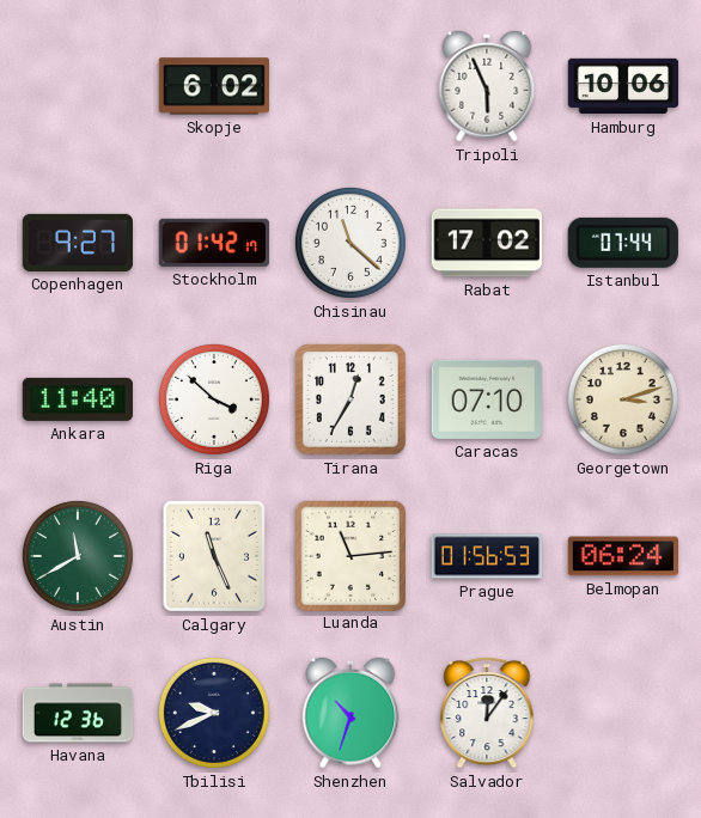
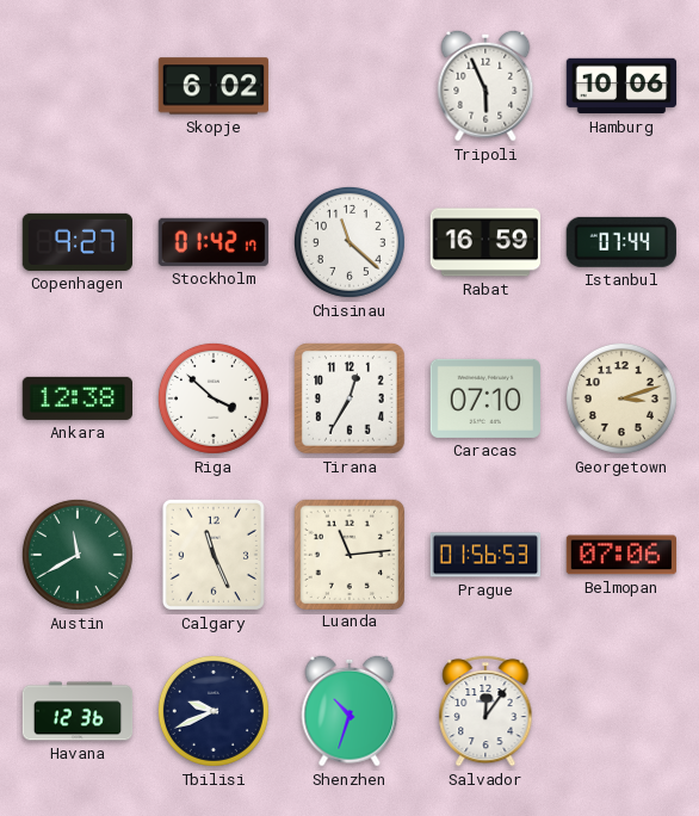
Rabat: 17:02 -> 16:59
Ankara: 11:40 -> 12:38
Belmopan: 06:24 -> 07:06
